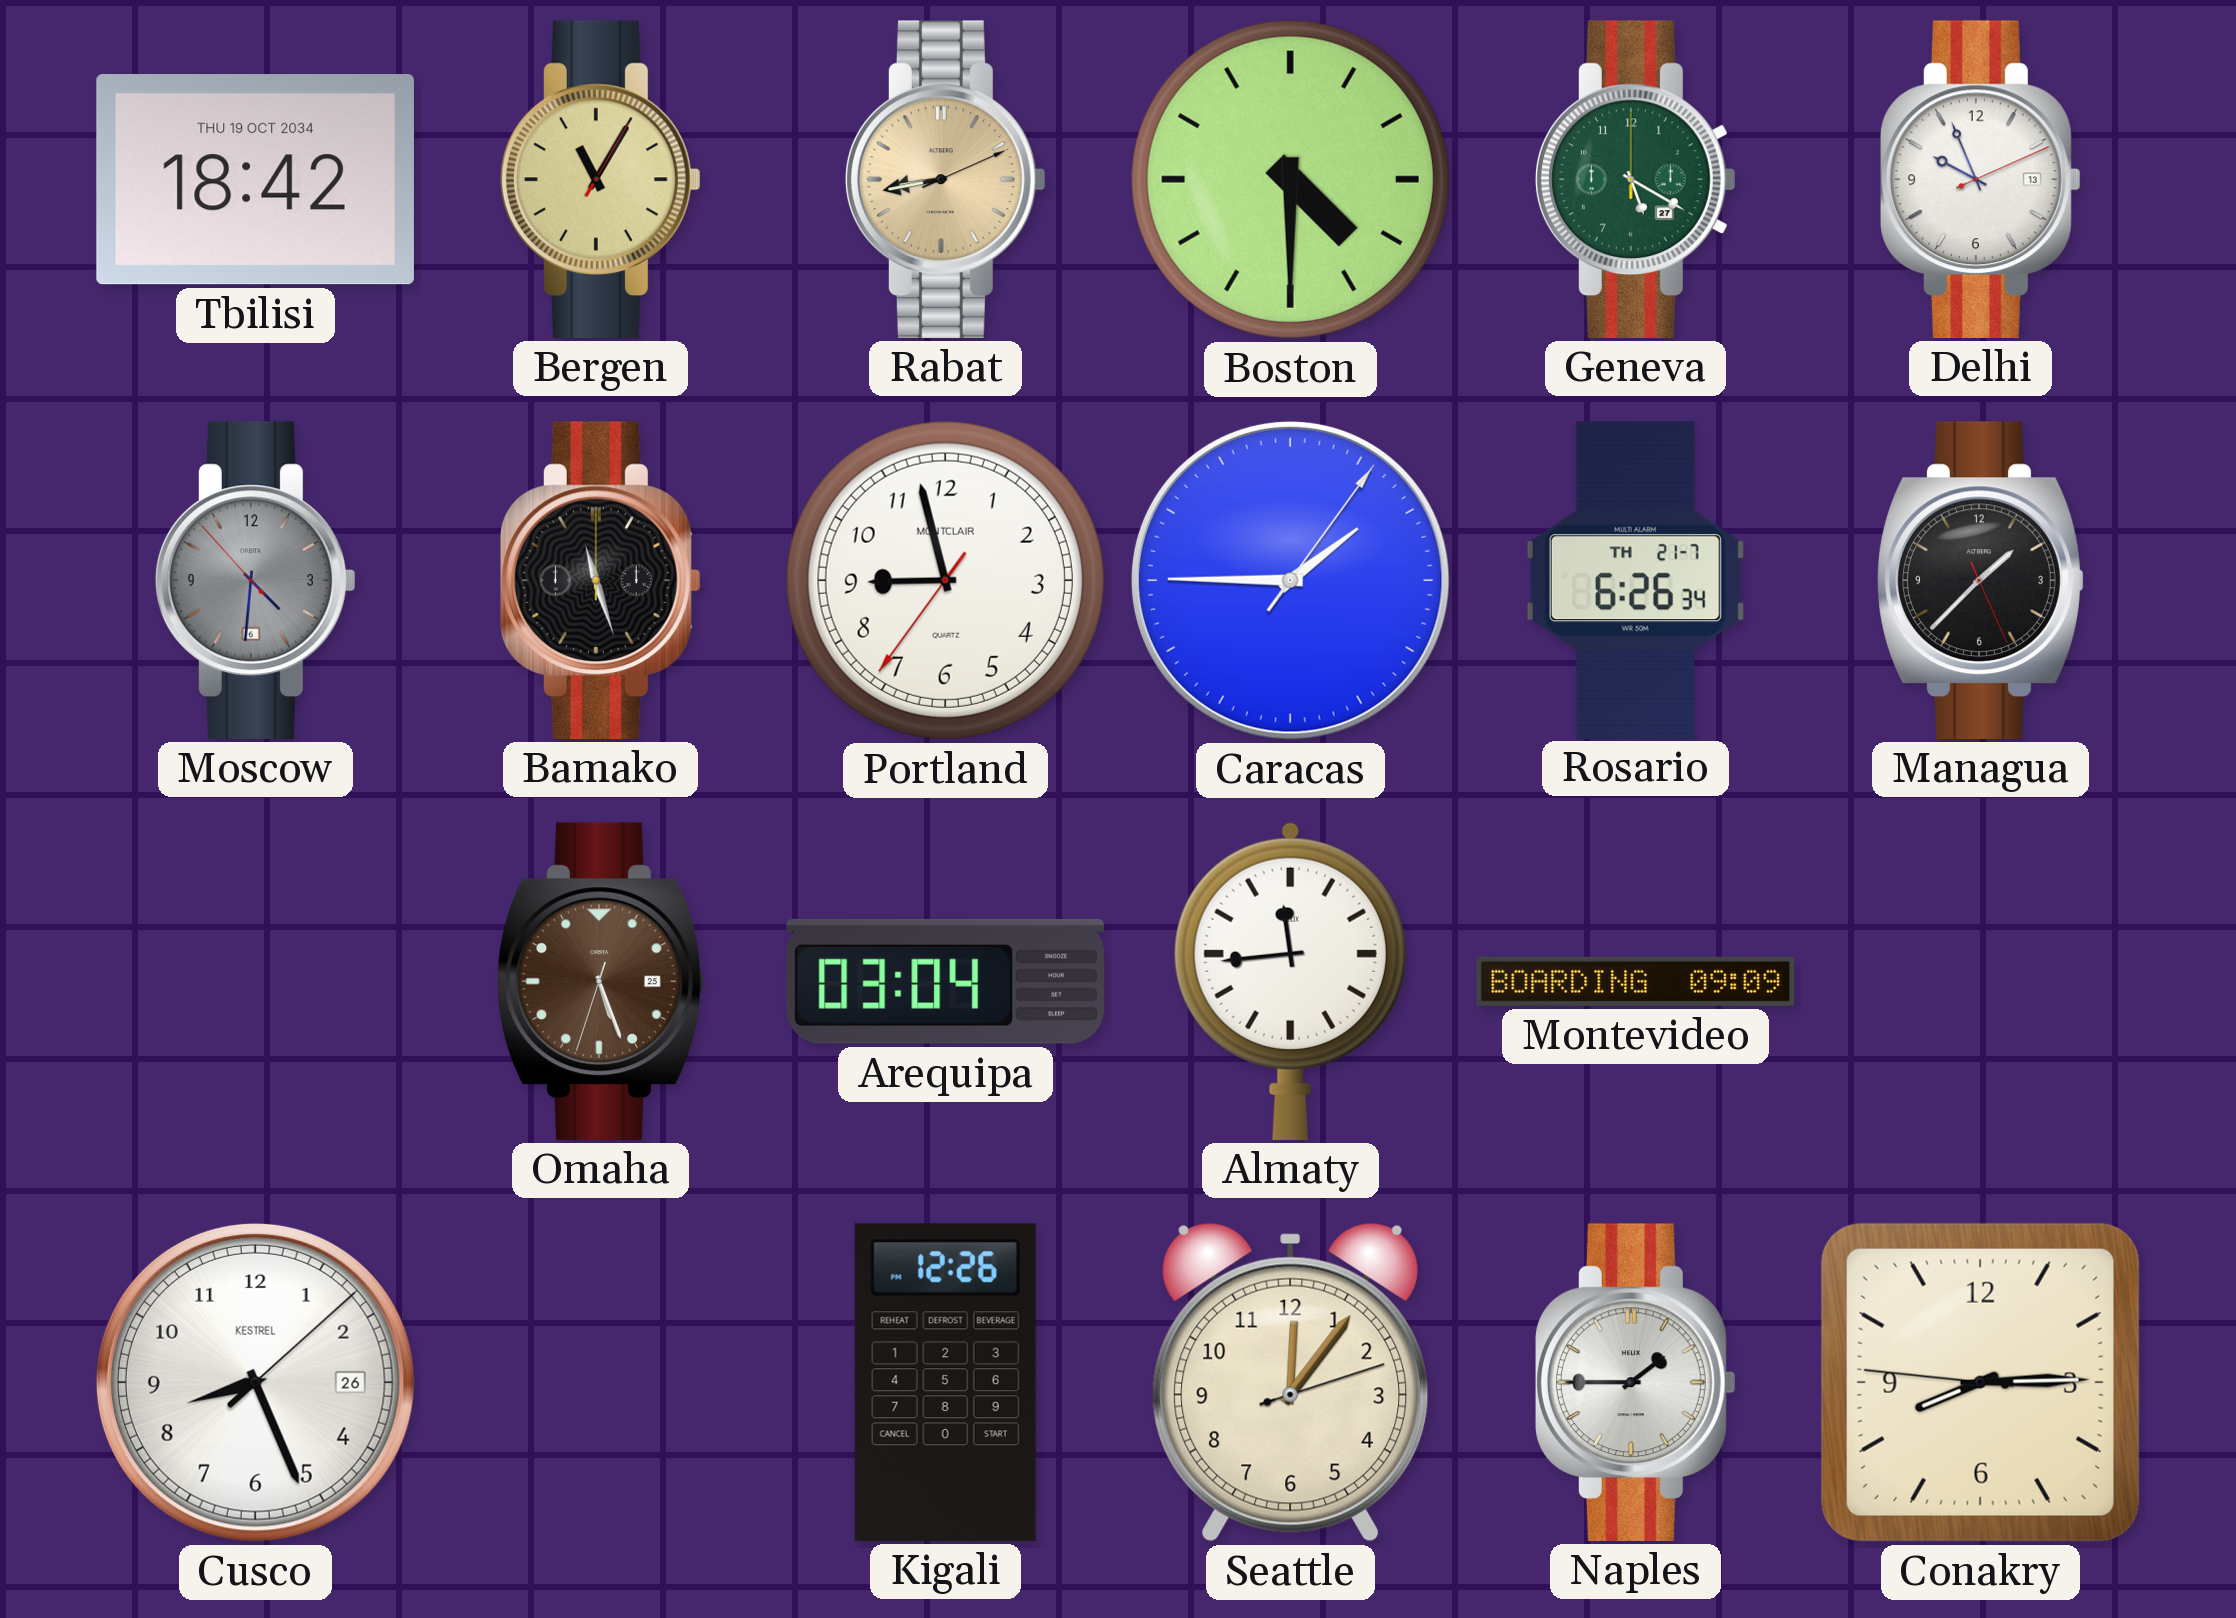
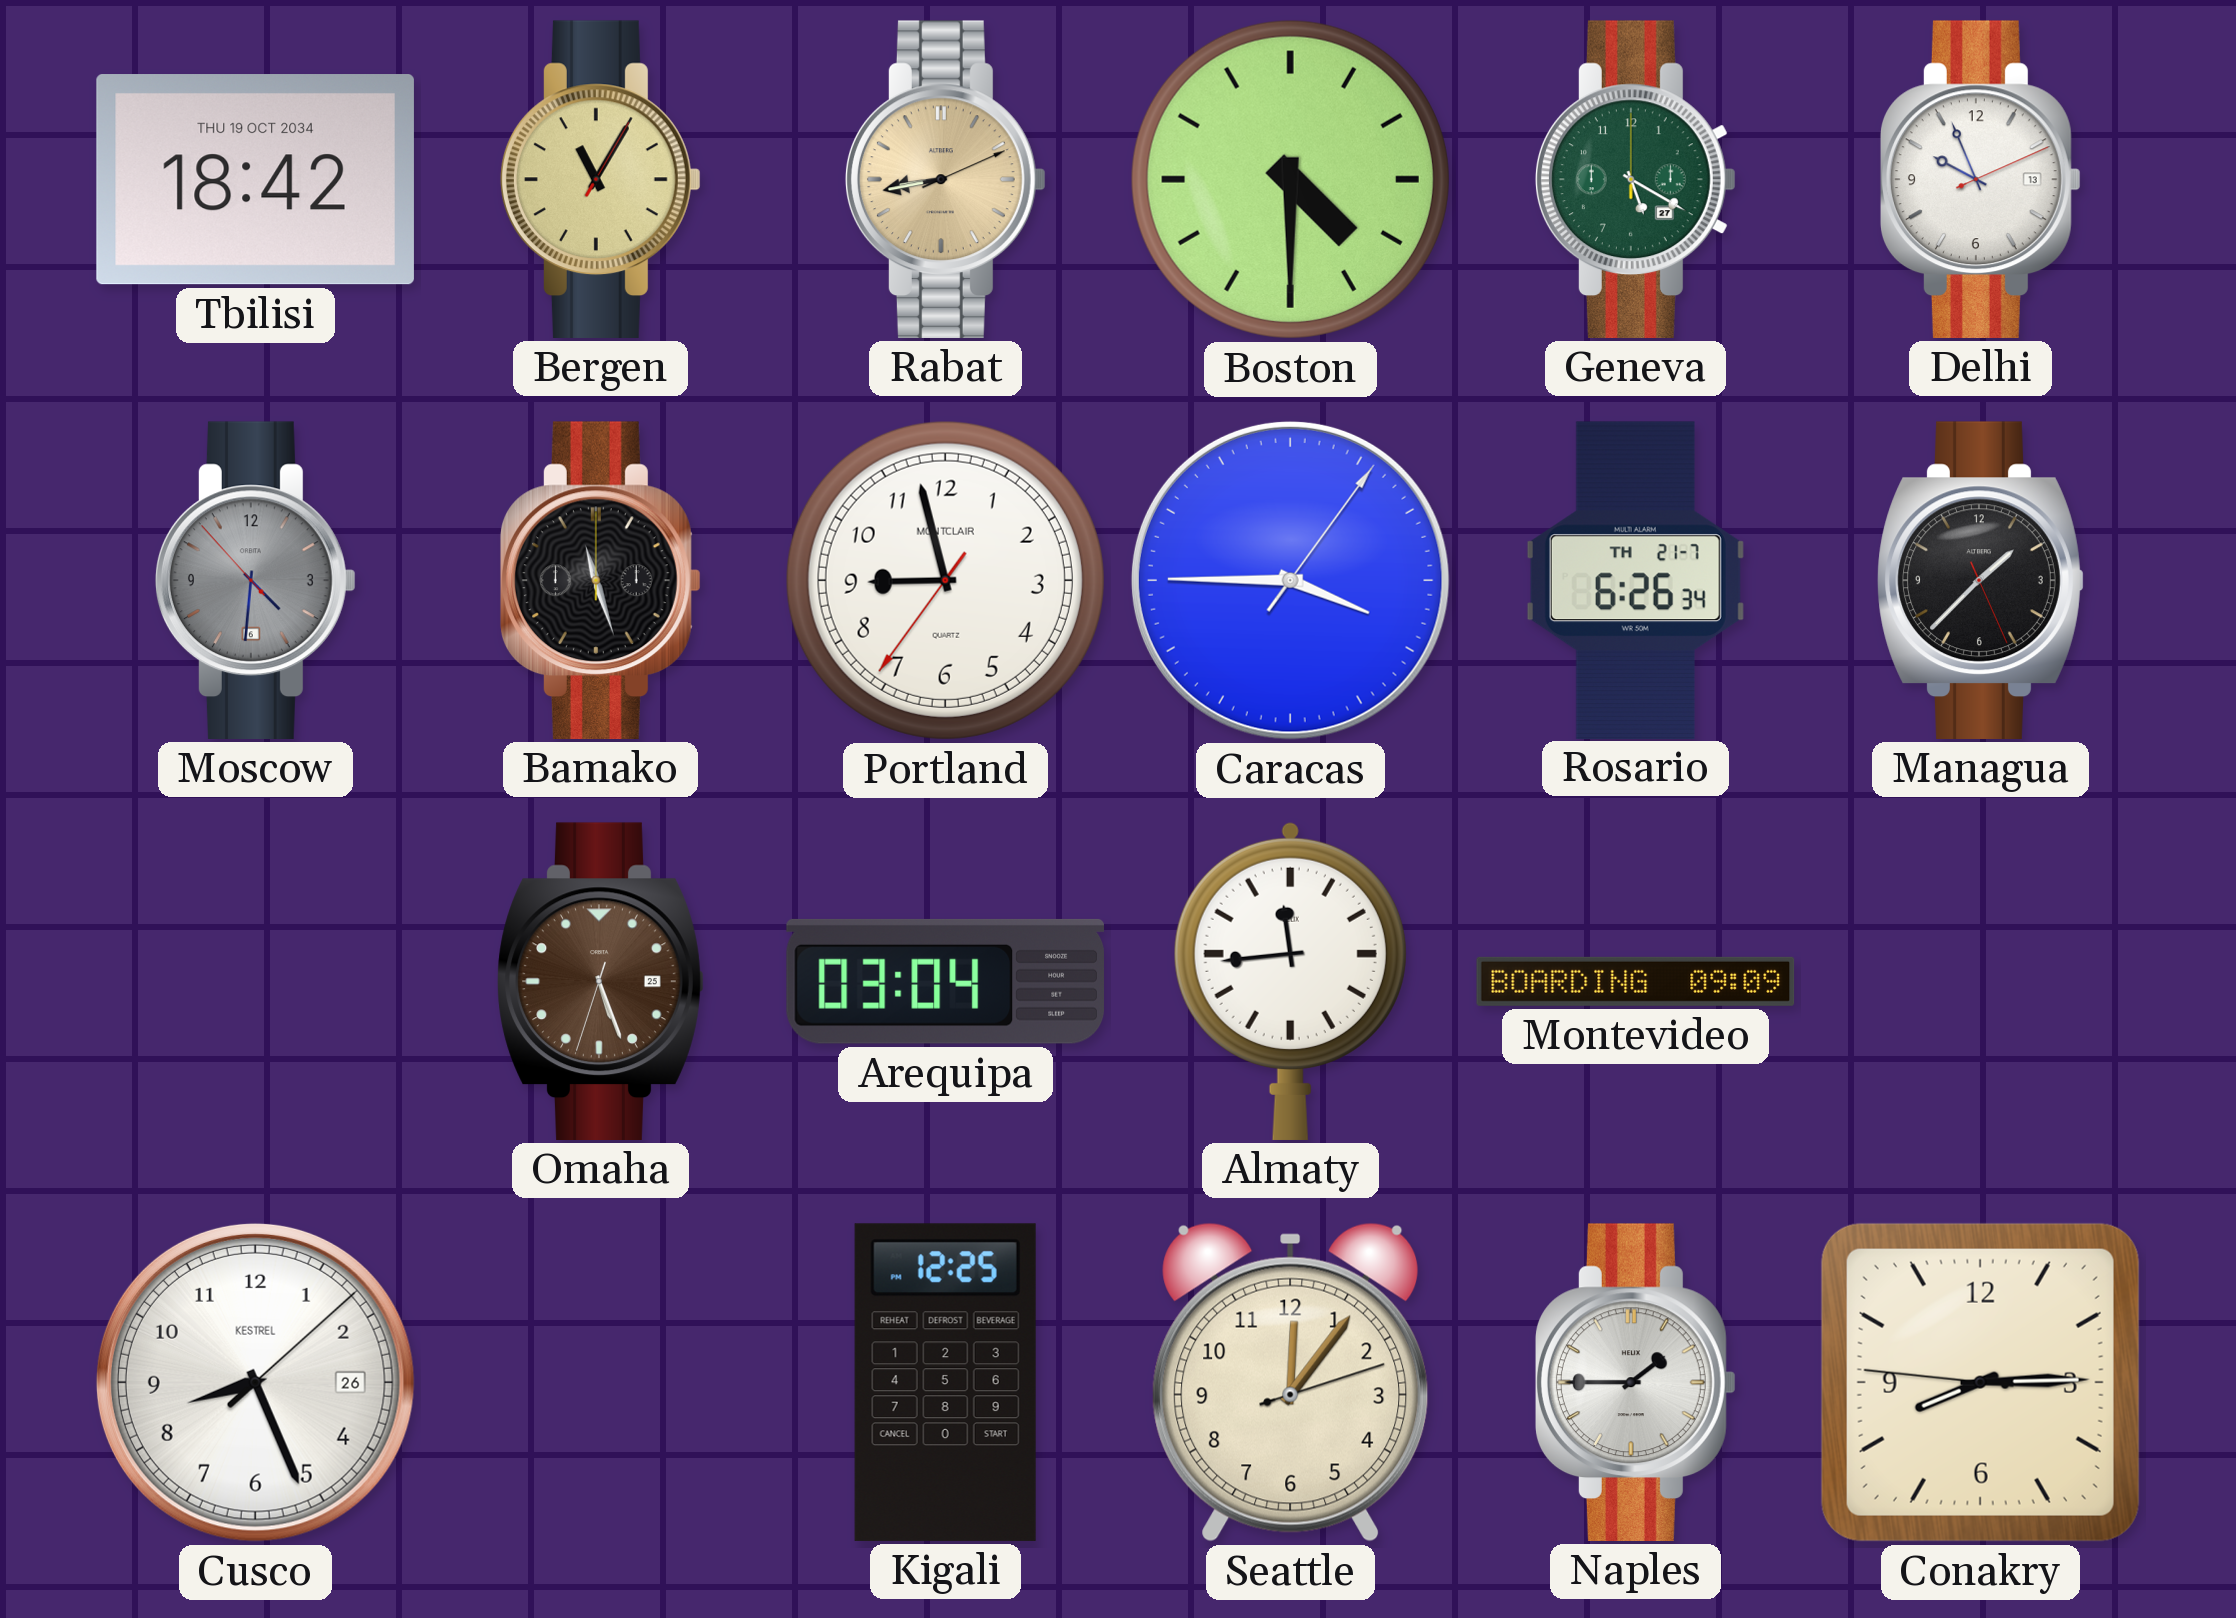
Caracas: 1:45 -> 3:45
Kigali: 12:26 -> 12:25
